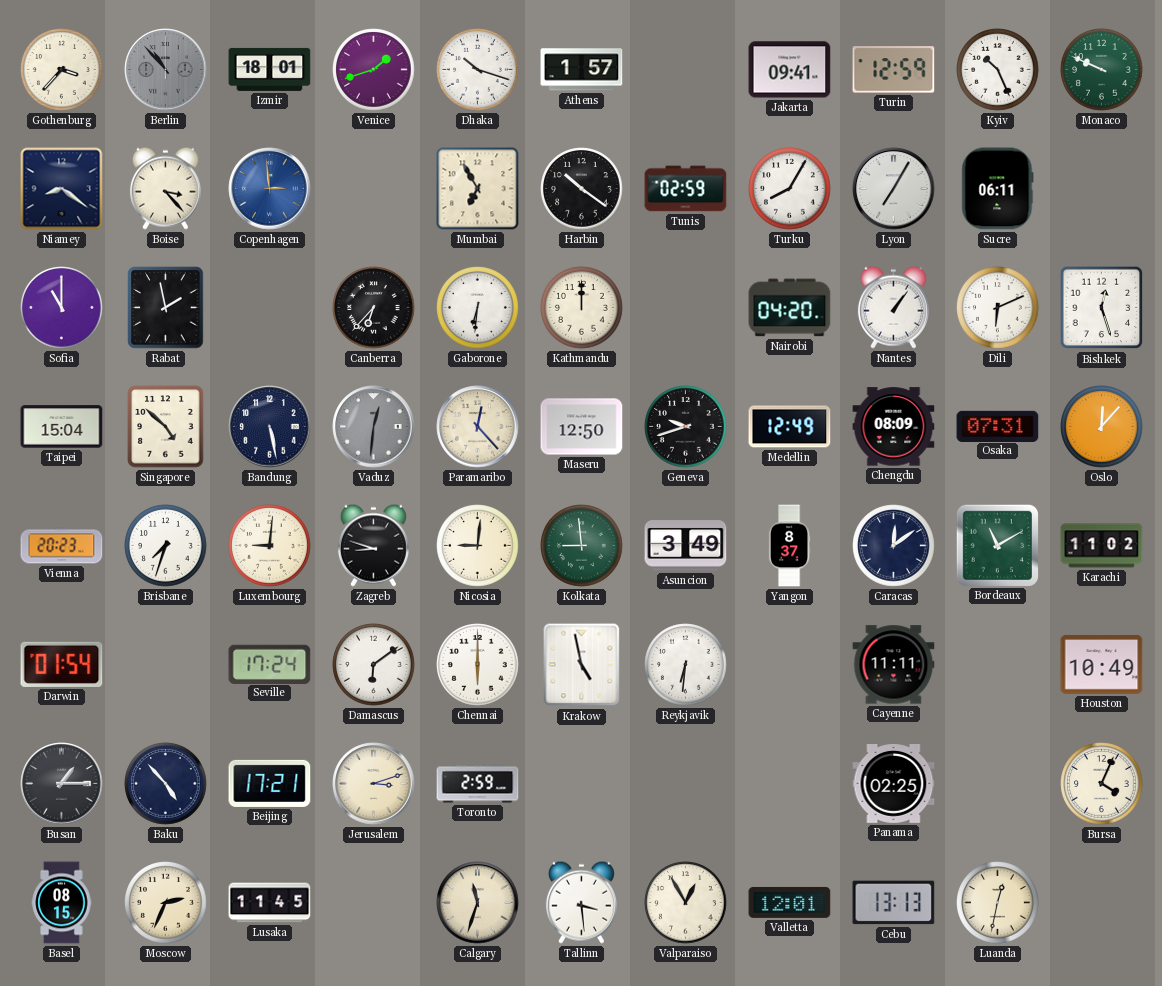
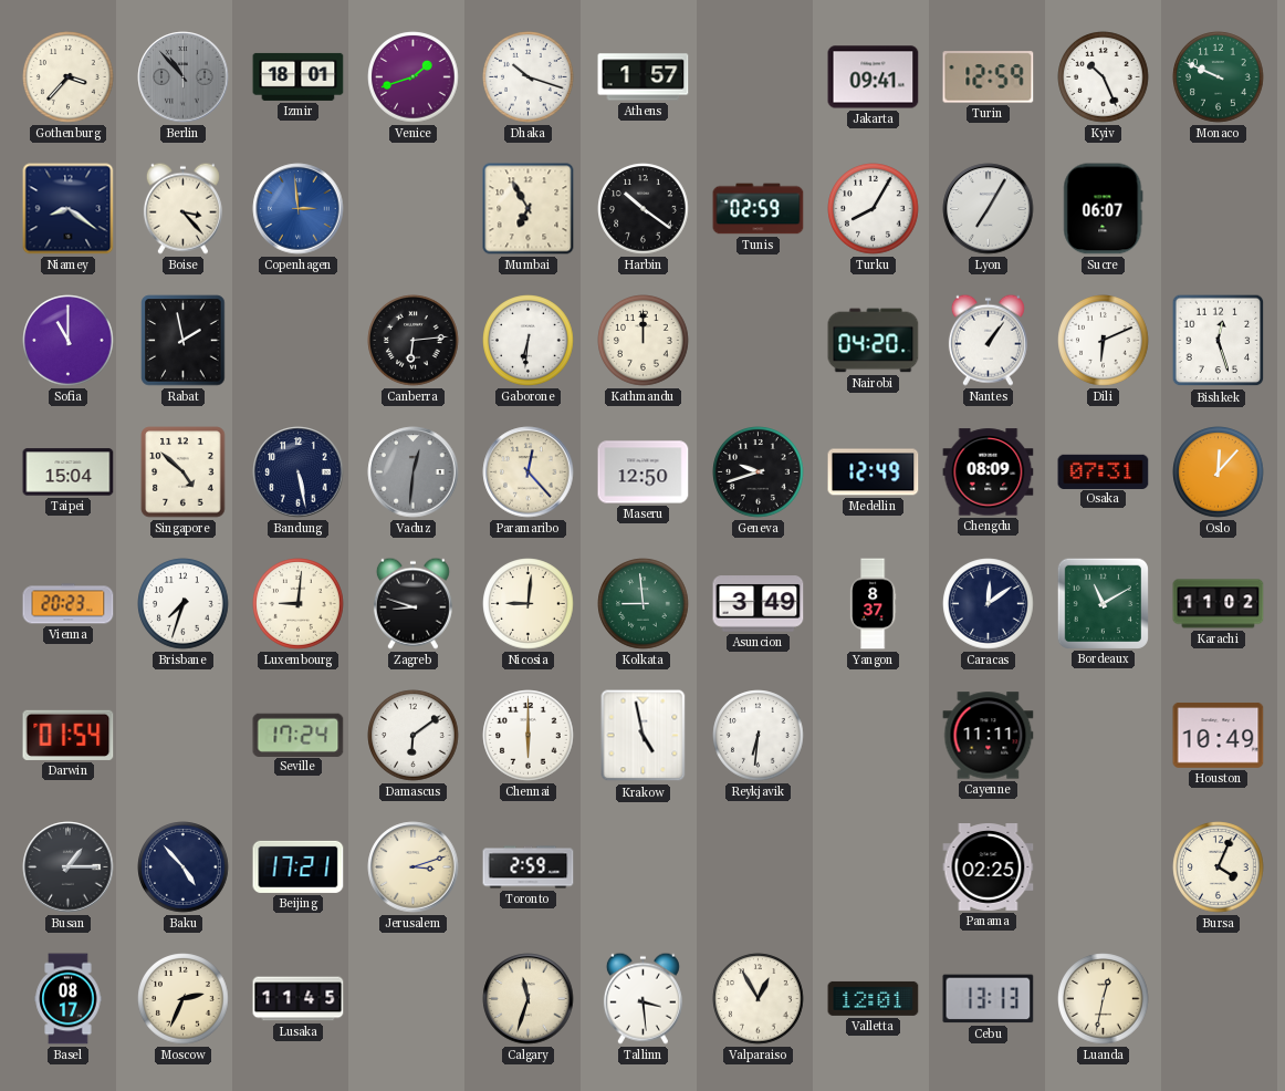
Sucre: 06:11 -> 06:07
Canberra: 6:37 -> 6:14
Basel: 08:15 -> 08:17
